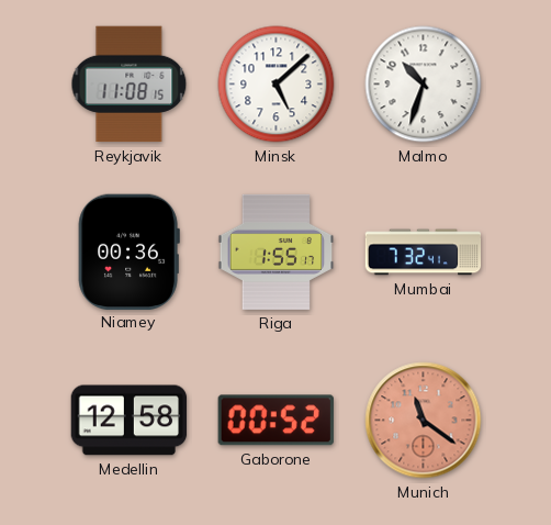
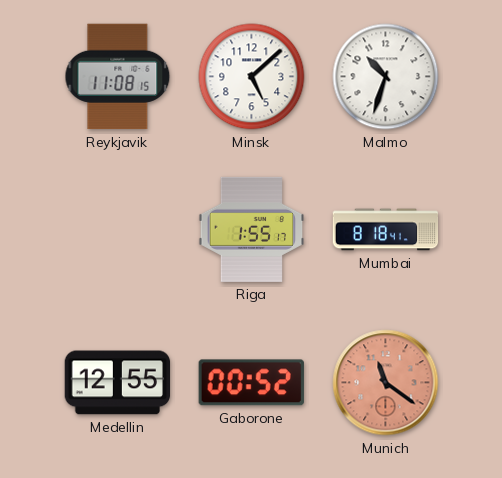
Niamey: 00:36 -> none
Mumbai: 7:32 -> 8:18
Medellin: 12:58 -> 12:55
